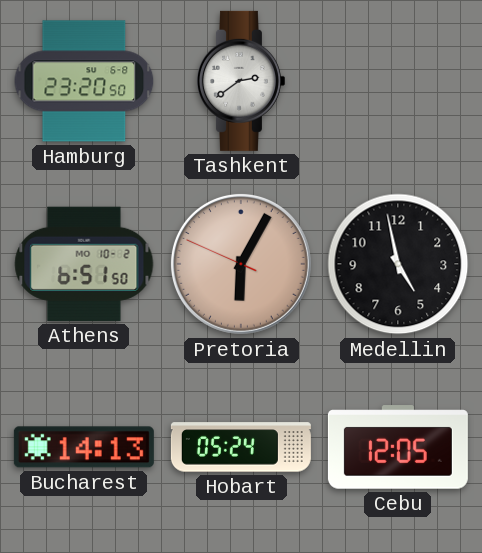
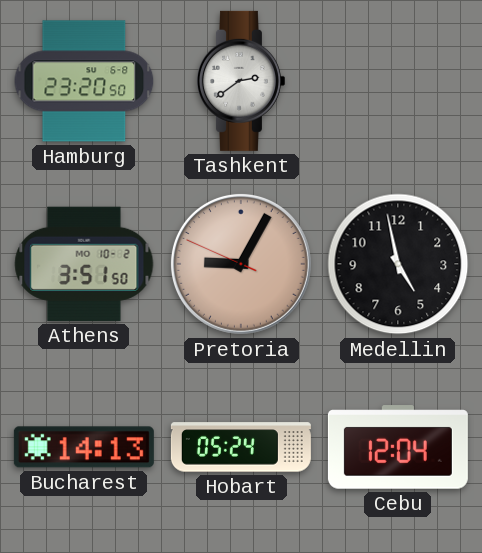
Athens: 6:51 -> 3:51
Pretoria: 6:04 -> 9:04
Cebu: 12:05 -> 12:04
